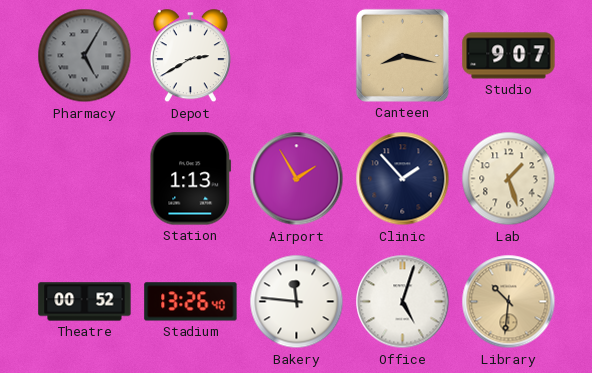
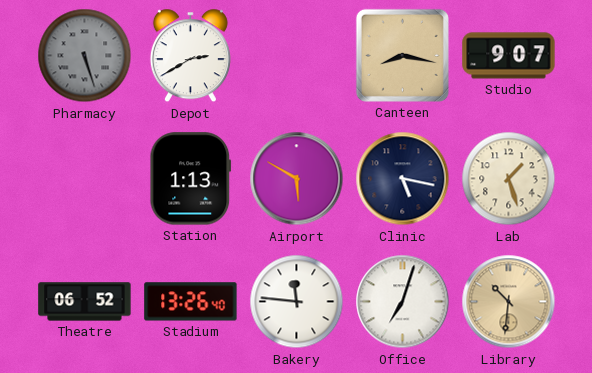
Pharmacy: 5:05 -> 5:27
Airport: 1:55 -> 5:50
Clinic: 1:53 -> 5:17
Theatre: 00:52 -> 06:52
Office: 5:03 -> 7:03
